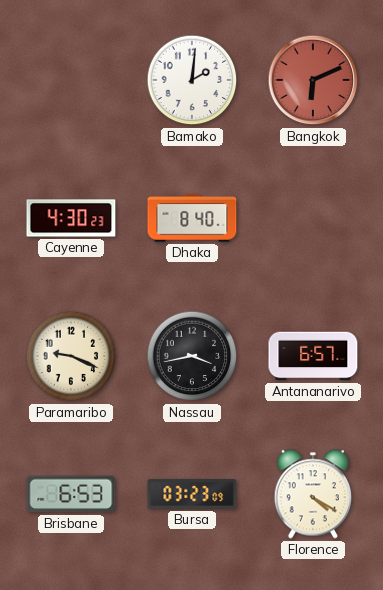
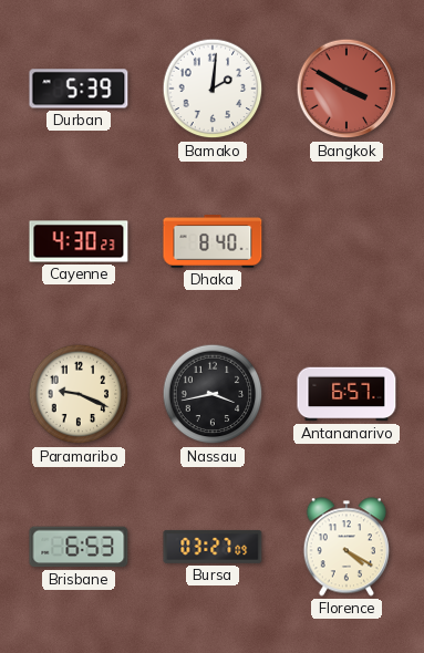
Durban: none -> 5:39
Bangkok: 6:11 -> 3:50
Bursa: 03:23 -> 03:27
